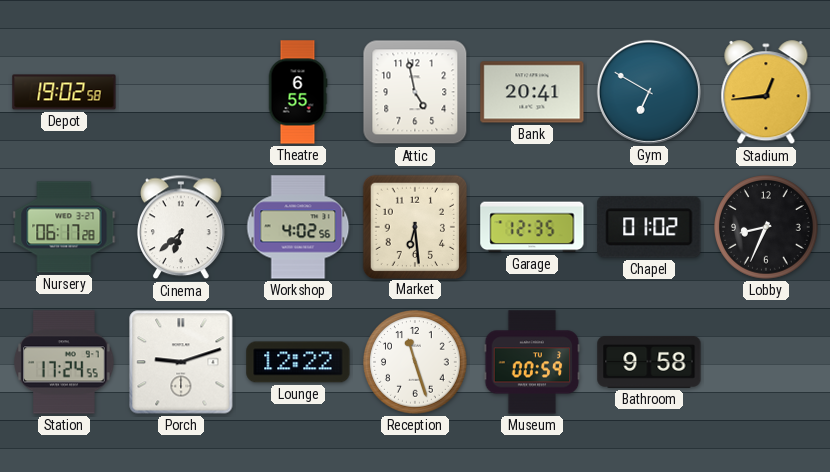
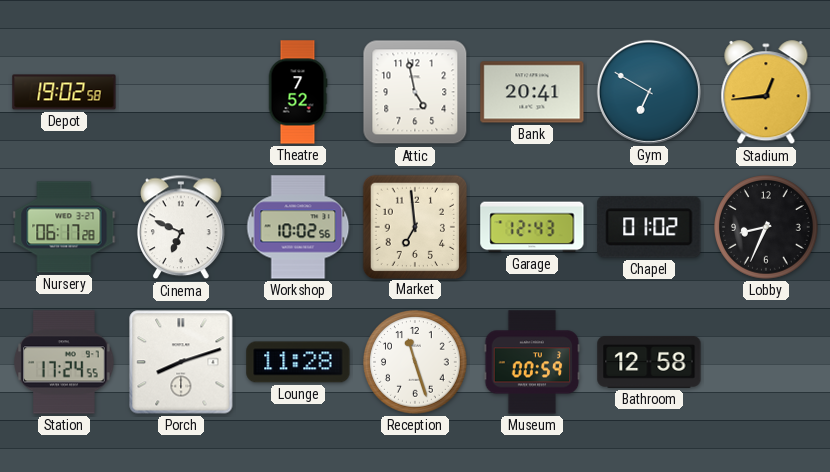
Theatre: 6:55 -> 7:52
Cinema: 6:38 -> 6:49
Workshop: 4:02 -> 10:02
Market: 6:29 -> 6:59
Garage: 12:35 -> 12:43
Porch: 9:12 -> 8:12
Lounge: 12:22 -> 11:28
Bathroom: 9:58 -> 12:58
